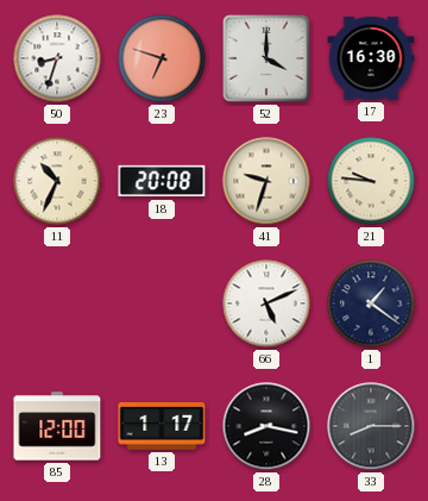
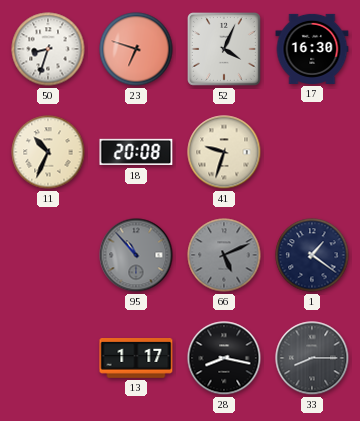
52: 4:00 -> 4:04
21: 9:46 -> none
95: none -> 10:53
66 dial: white -> grey
85: 12:00 -> none
